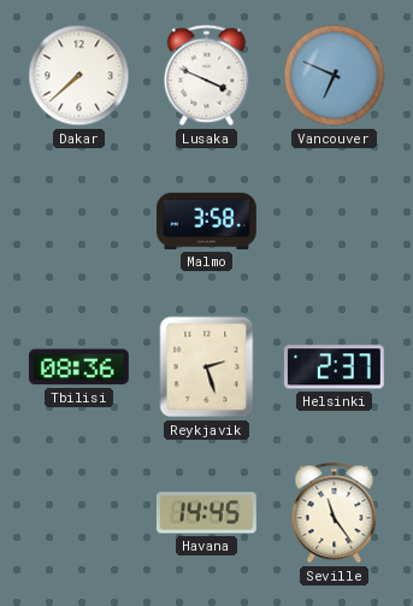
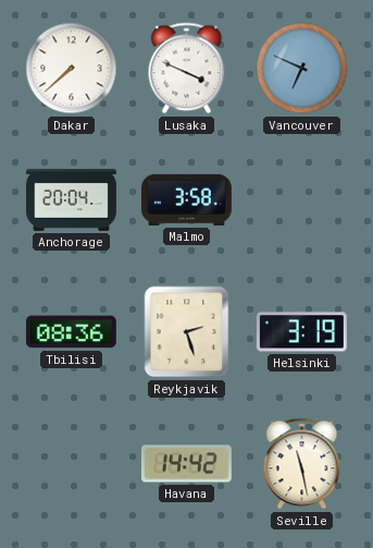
Anchorage: none -> 20:04
Helsinki: 2:37 -> 3:19
Havana: 14:45 -> 14:42
Seville: 11:24 -> 11:28
